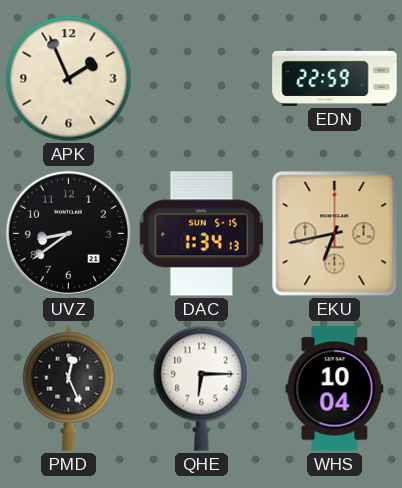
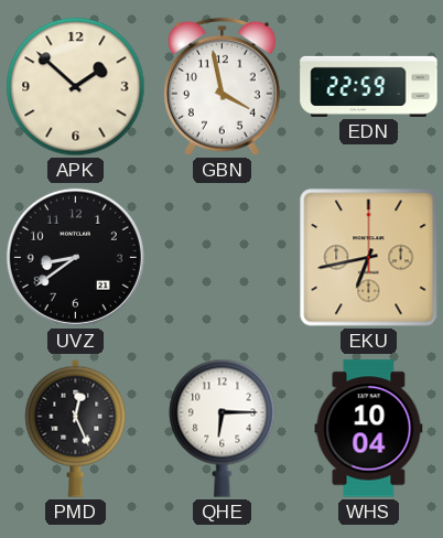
APK: 1:56 -> 1:52
GBN: none -> 3:58
DAC: 1:34 -> none
